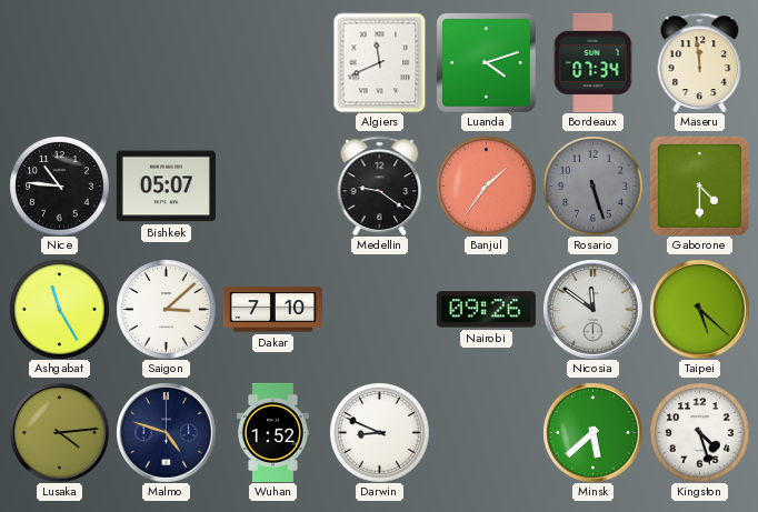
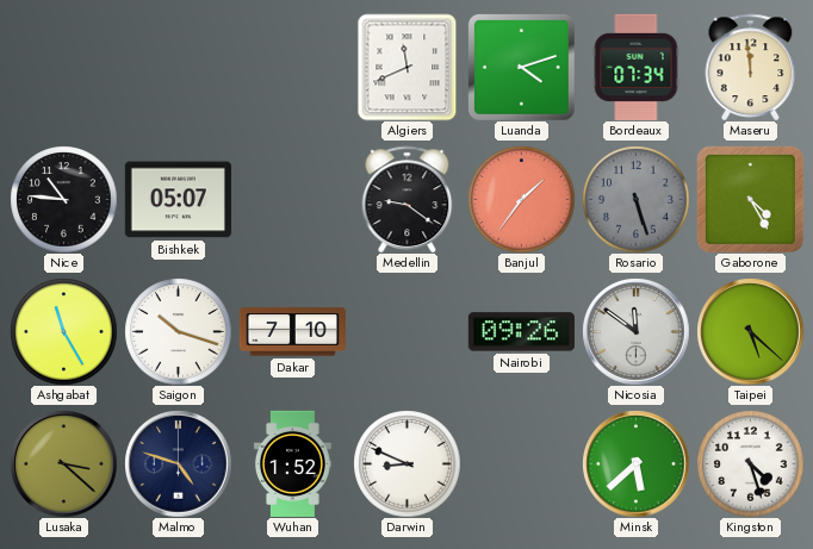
Gaborone: 4:30 -> 4:25
Saigon: 3:08 -> 10:18
Lusaka: 4:14 -> 3:22
